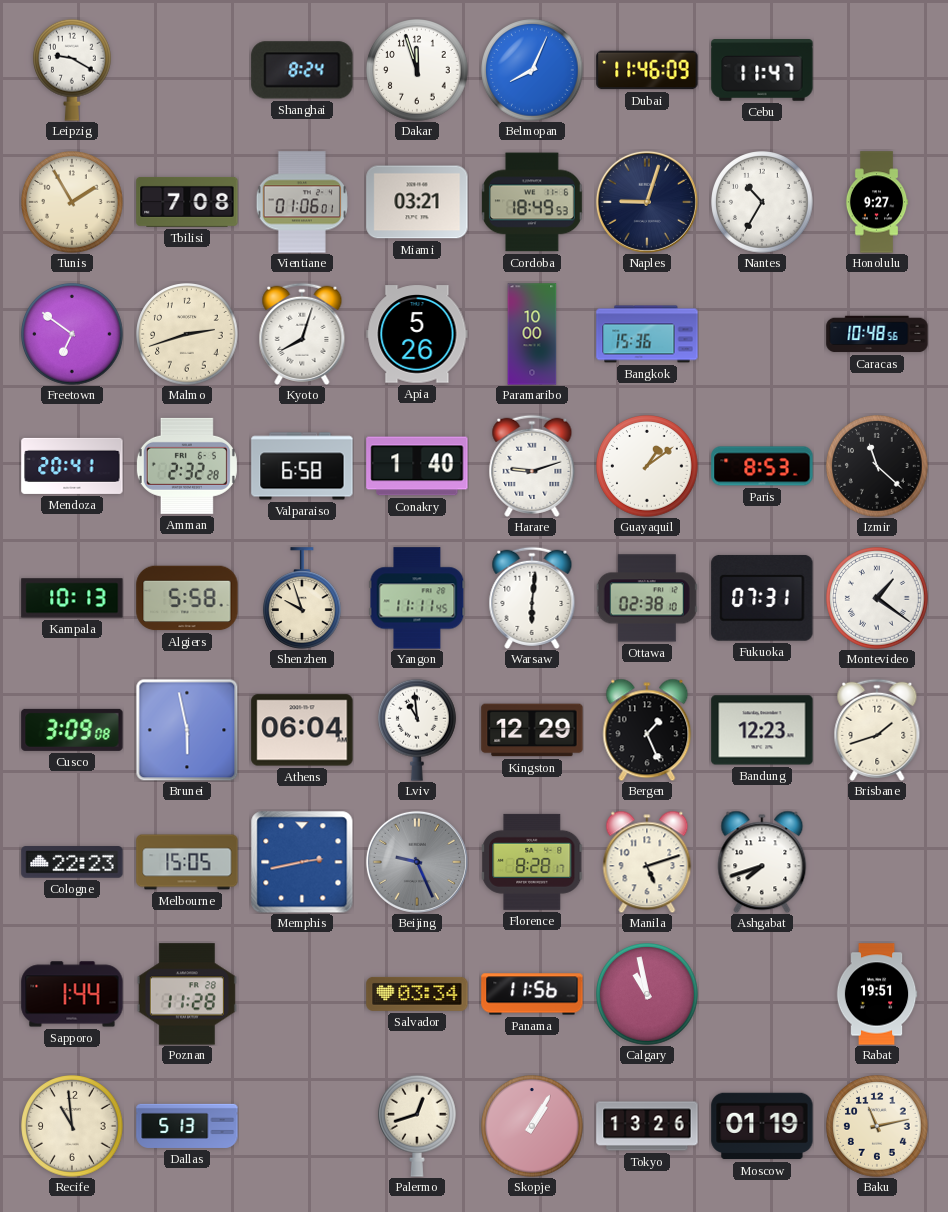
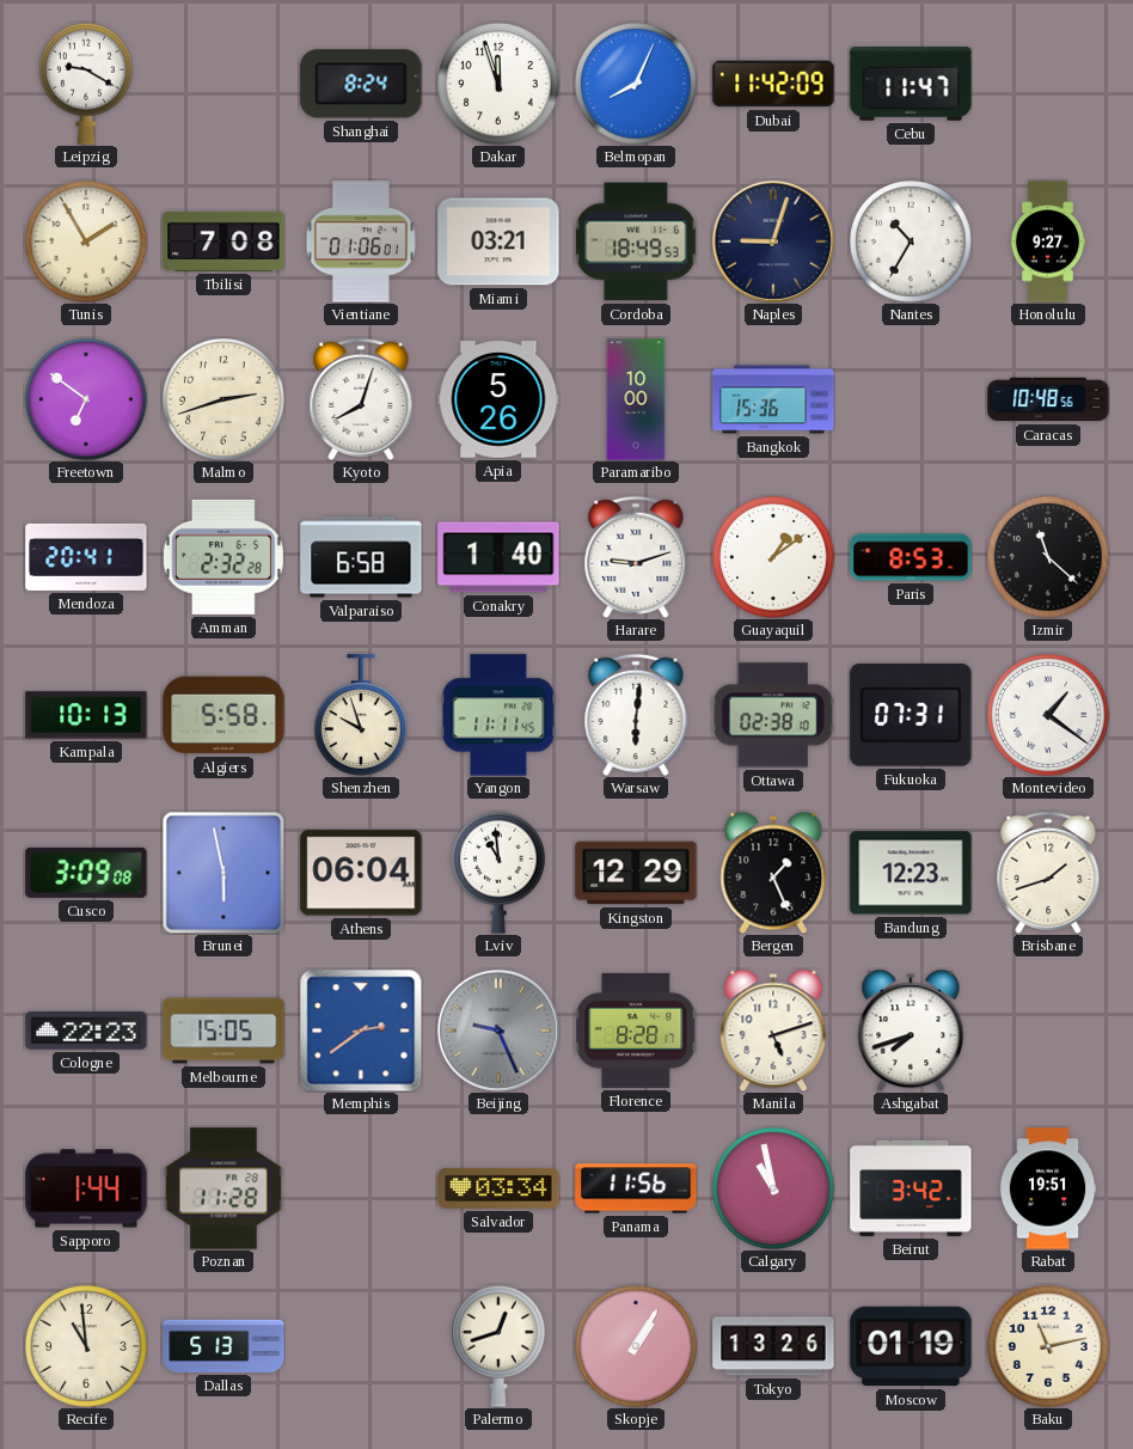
Dubai: 11:46 -> 11:42
Memphis: 2:43 -> 2:39
Beirut: none -> 3:42
